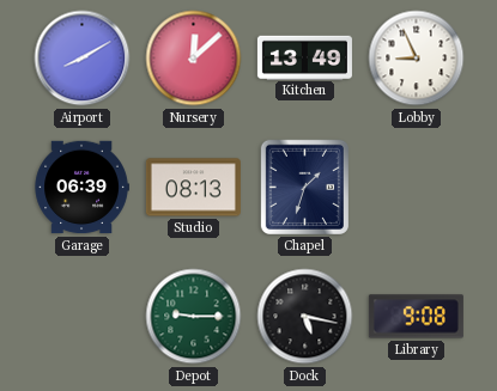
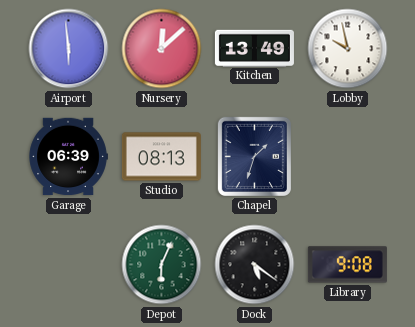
Airport: 8:10 -> 5:59
Lobby: 8:56 -> 9:58
Depot: 9:15 -> 6:04
Dock: 5:17 -> 5:21
